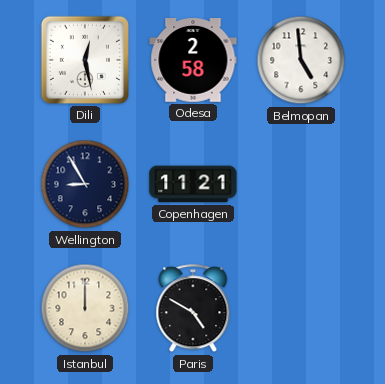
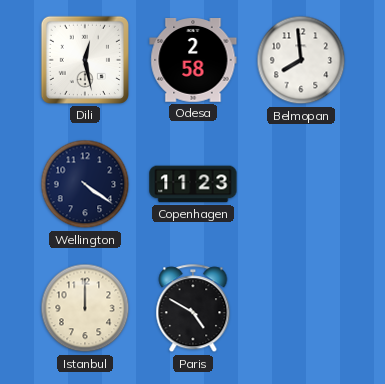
Belmopan: 4:59 -> 7:59
Wellington: 8:55 -> 4:21
Copenhagen: 11:21 -> 11:23
